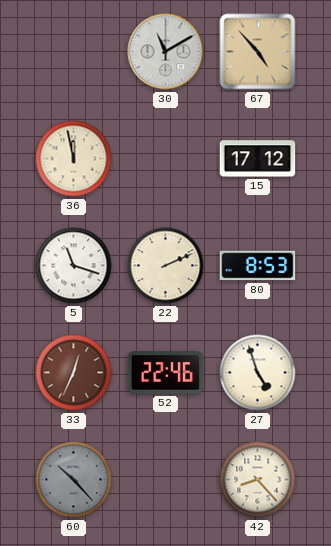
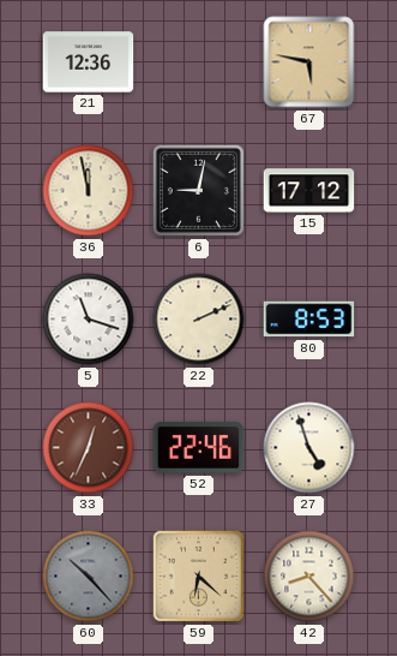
21: none -> 12:36
30: 11:10 -> none
67: 4:53 -> 5:47
6: none -> 9:02
59: none -> 6:22
